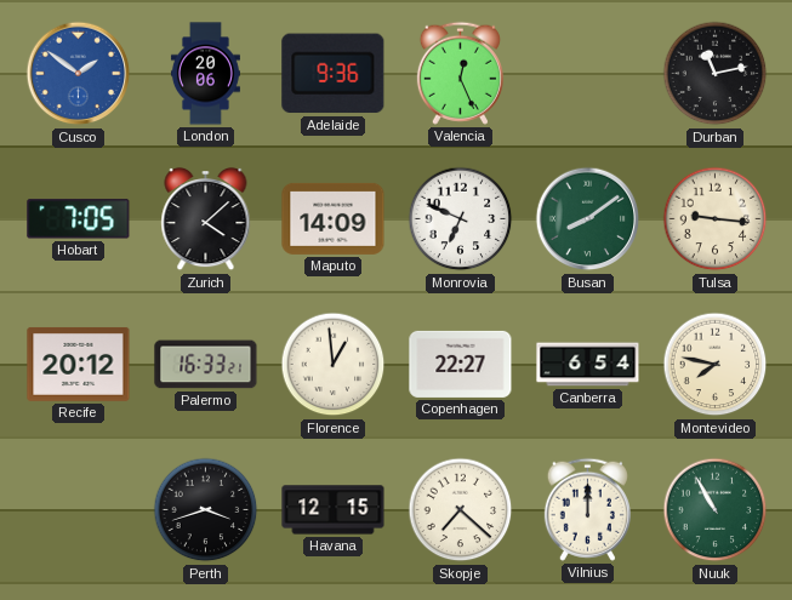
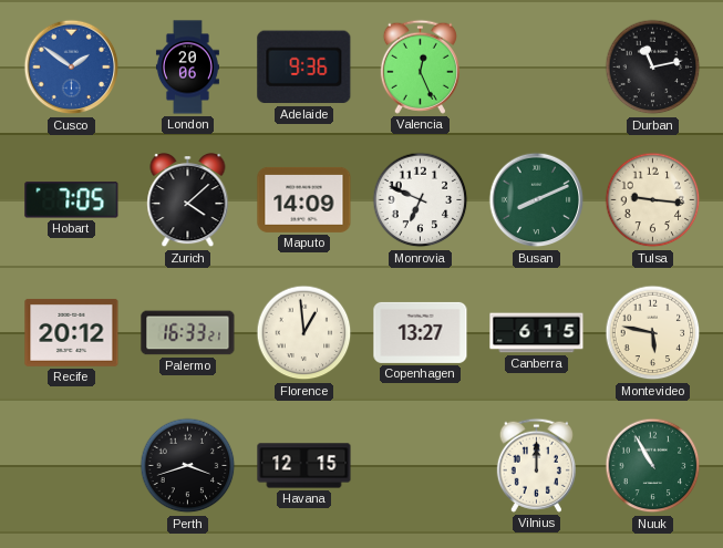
Busan: 8:09 -> 8:11
Copenhagen: 22:27 -> 13:27
Canberra: 6:54 -> 6:15
Montevideo: 7:47 -> 5:47
Skopje: 7:22 -> none
